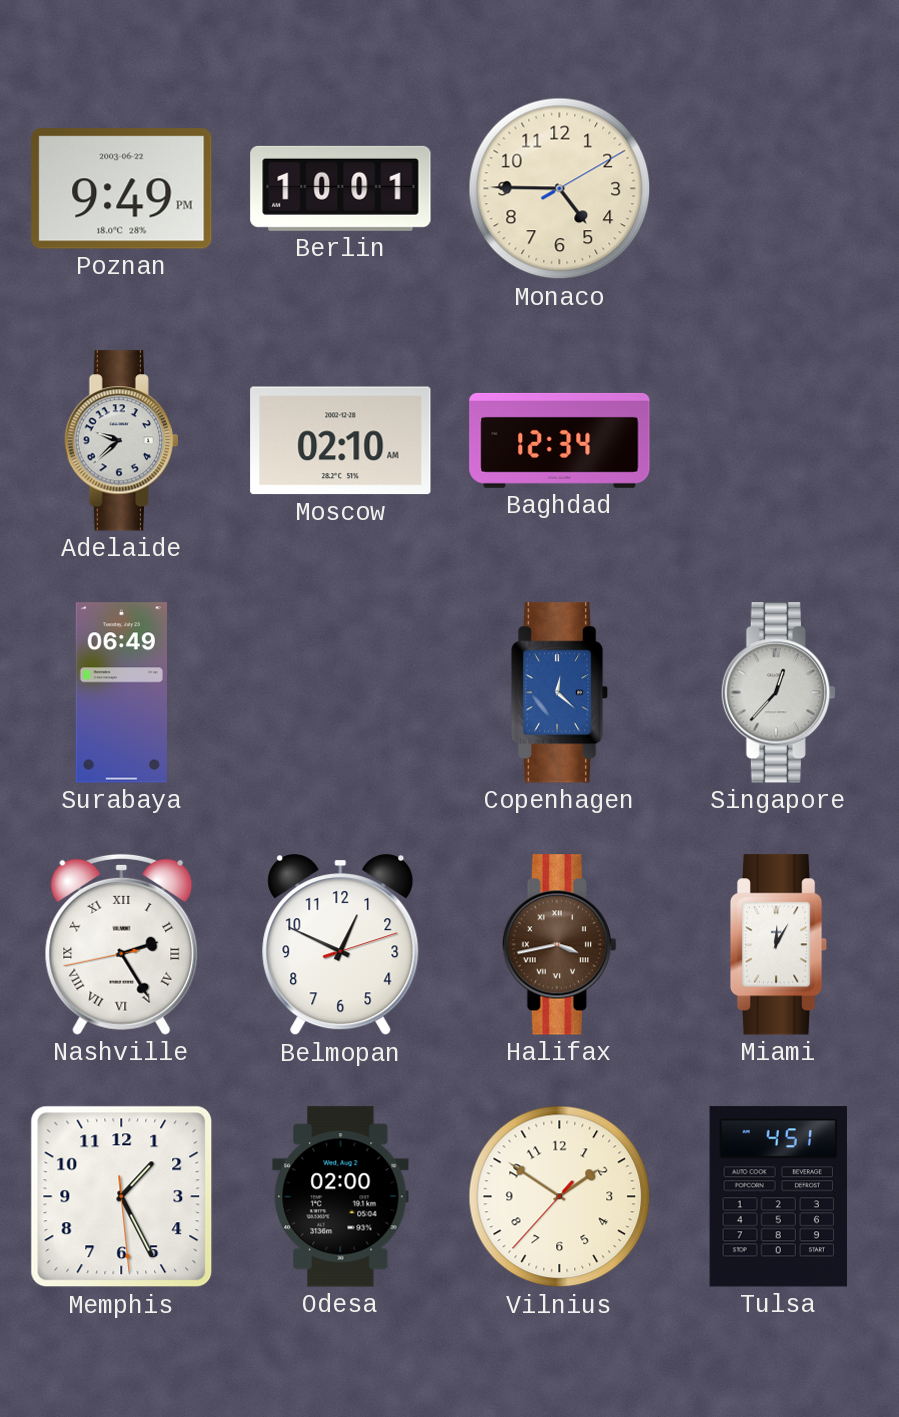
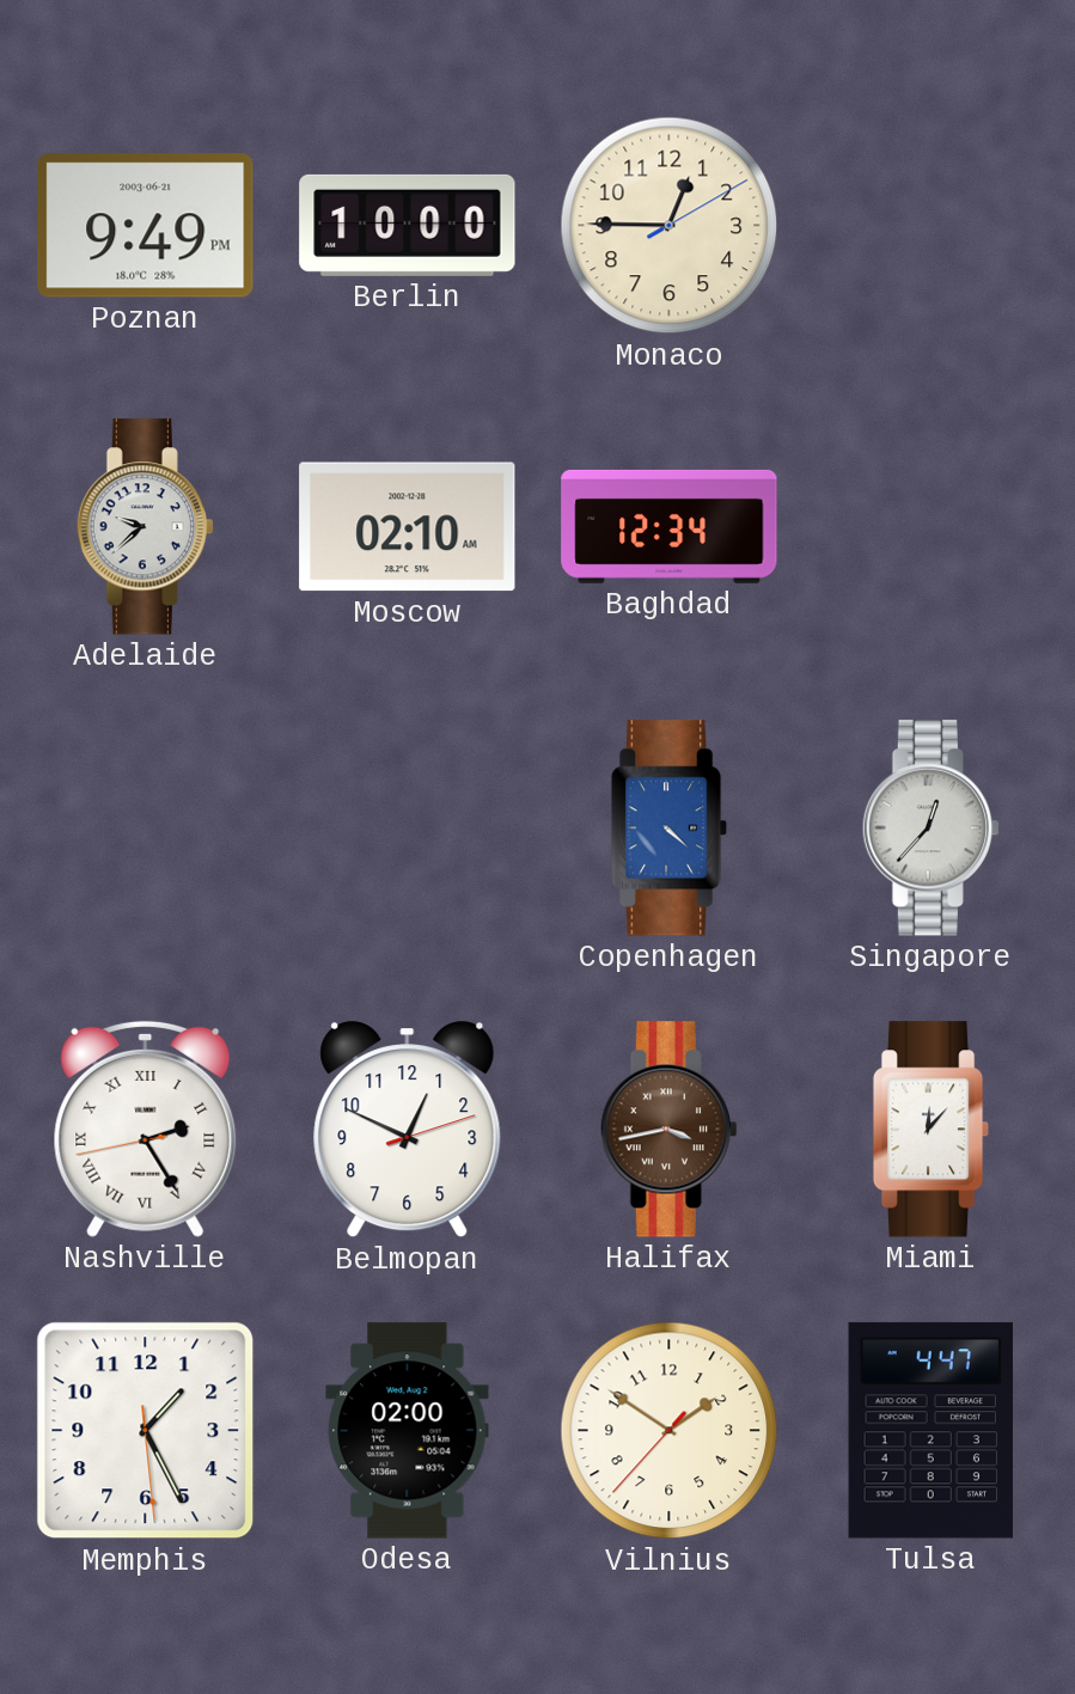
Poznan date: 2003-06-22 -> 2003-06-21
Berlin: 10:01 -> 10:00
Monaco: 4:45 -> 12:45
Surabaya: 06:49 -> none
Copenhagen: 12:22 -> 4:22
Miami: 12:05 -> 12:07
Tulsa: 4:51 -> 4:47
